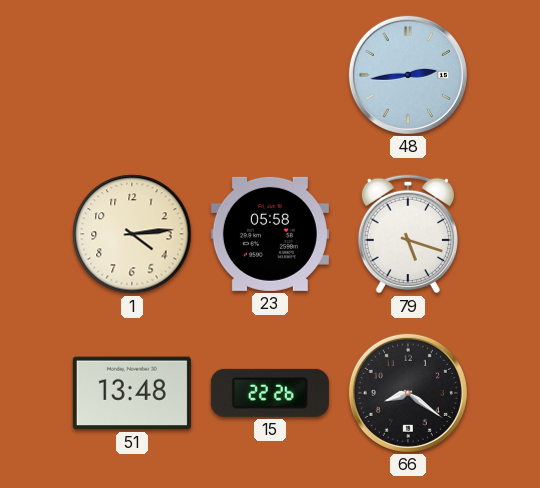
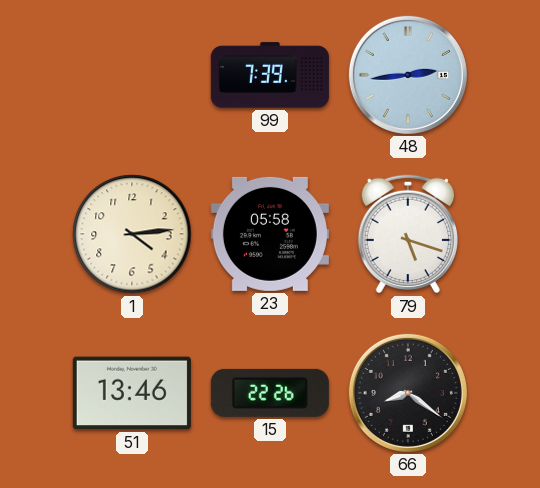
99: none -> 7:39
51: 13:48 -> 13:46
